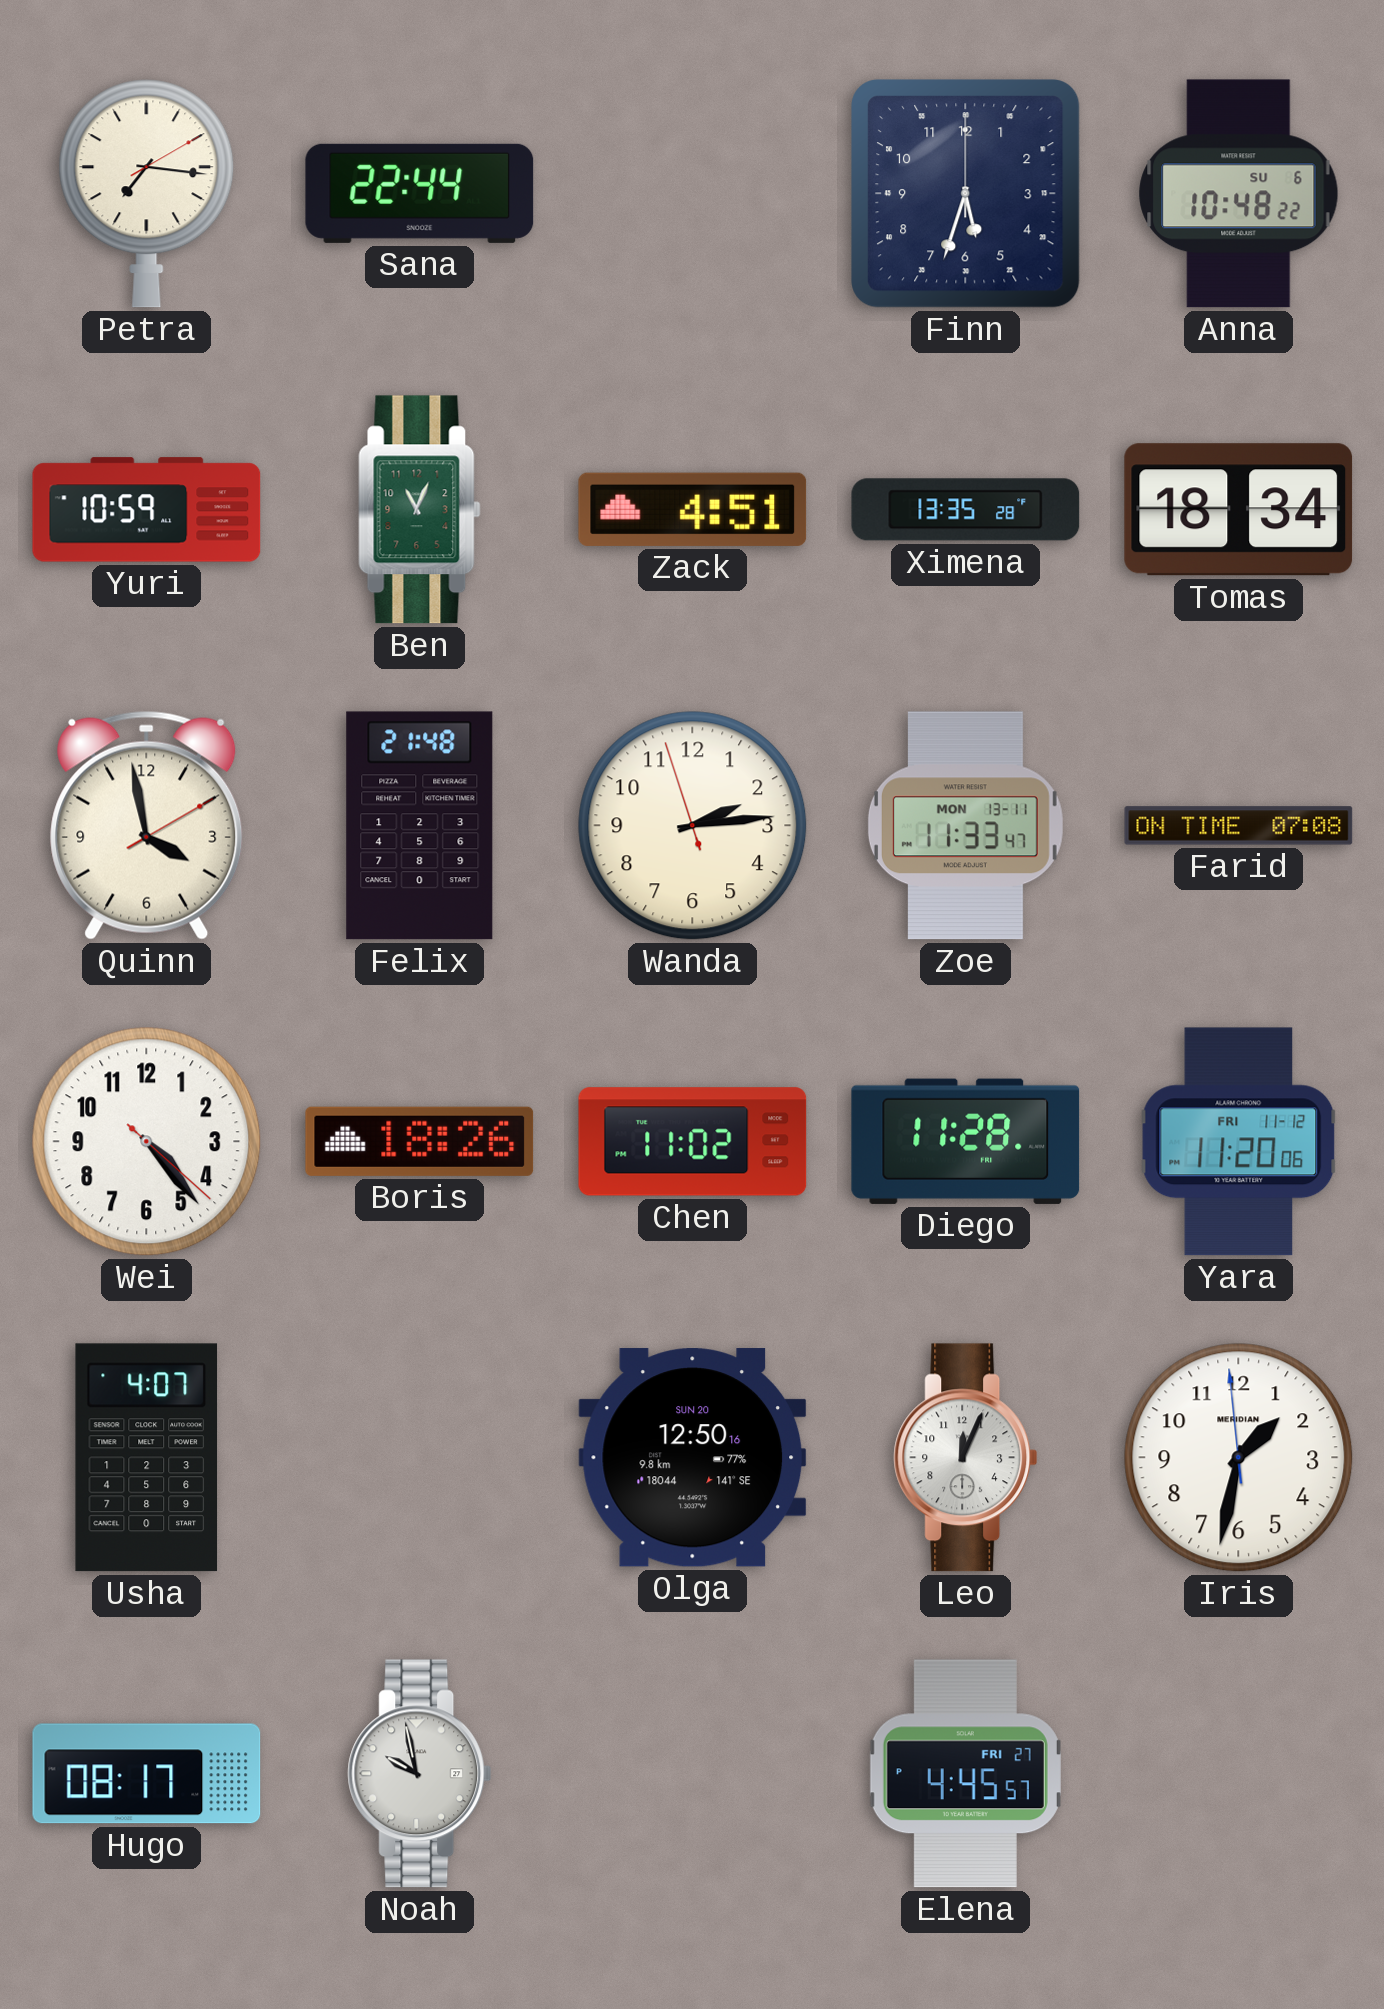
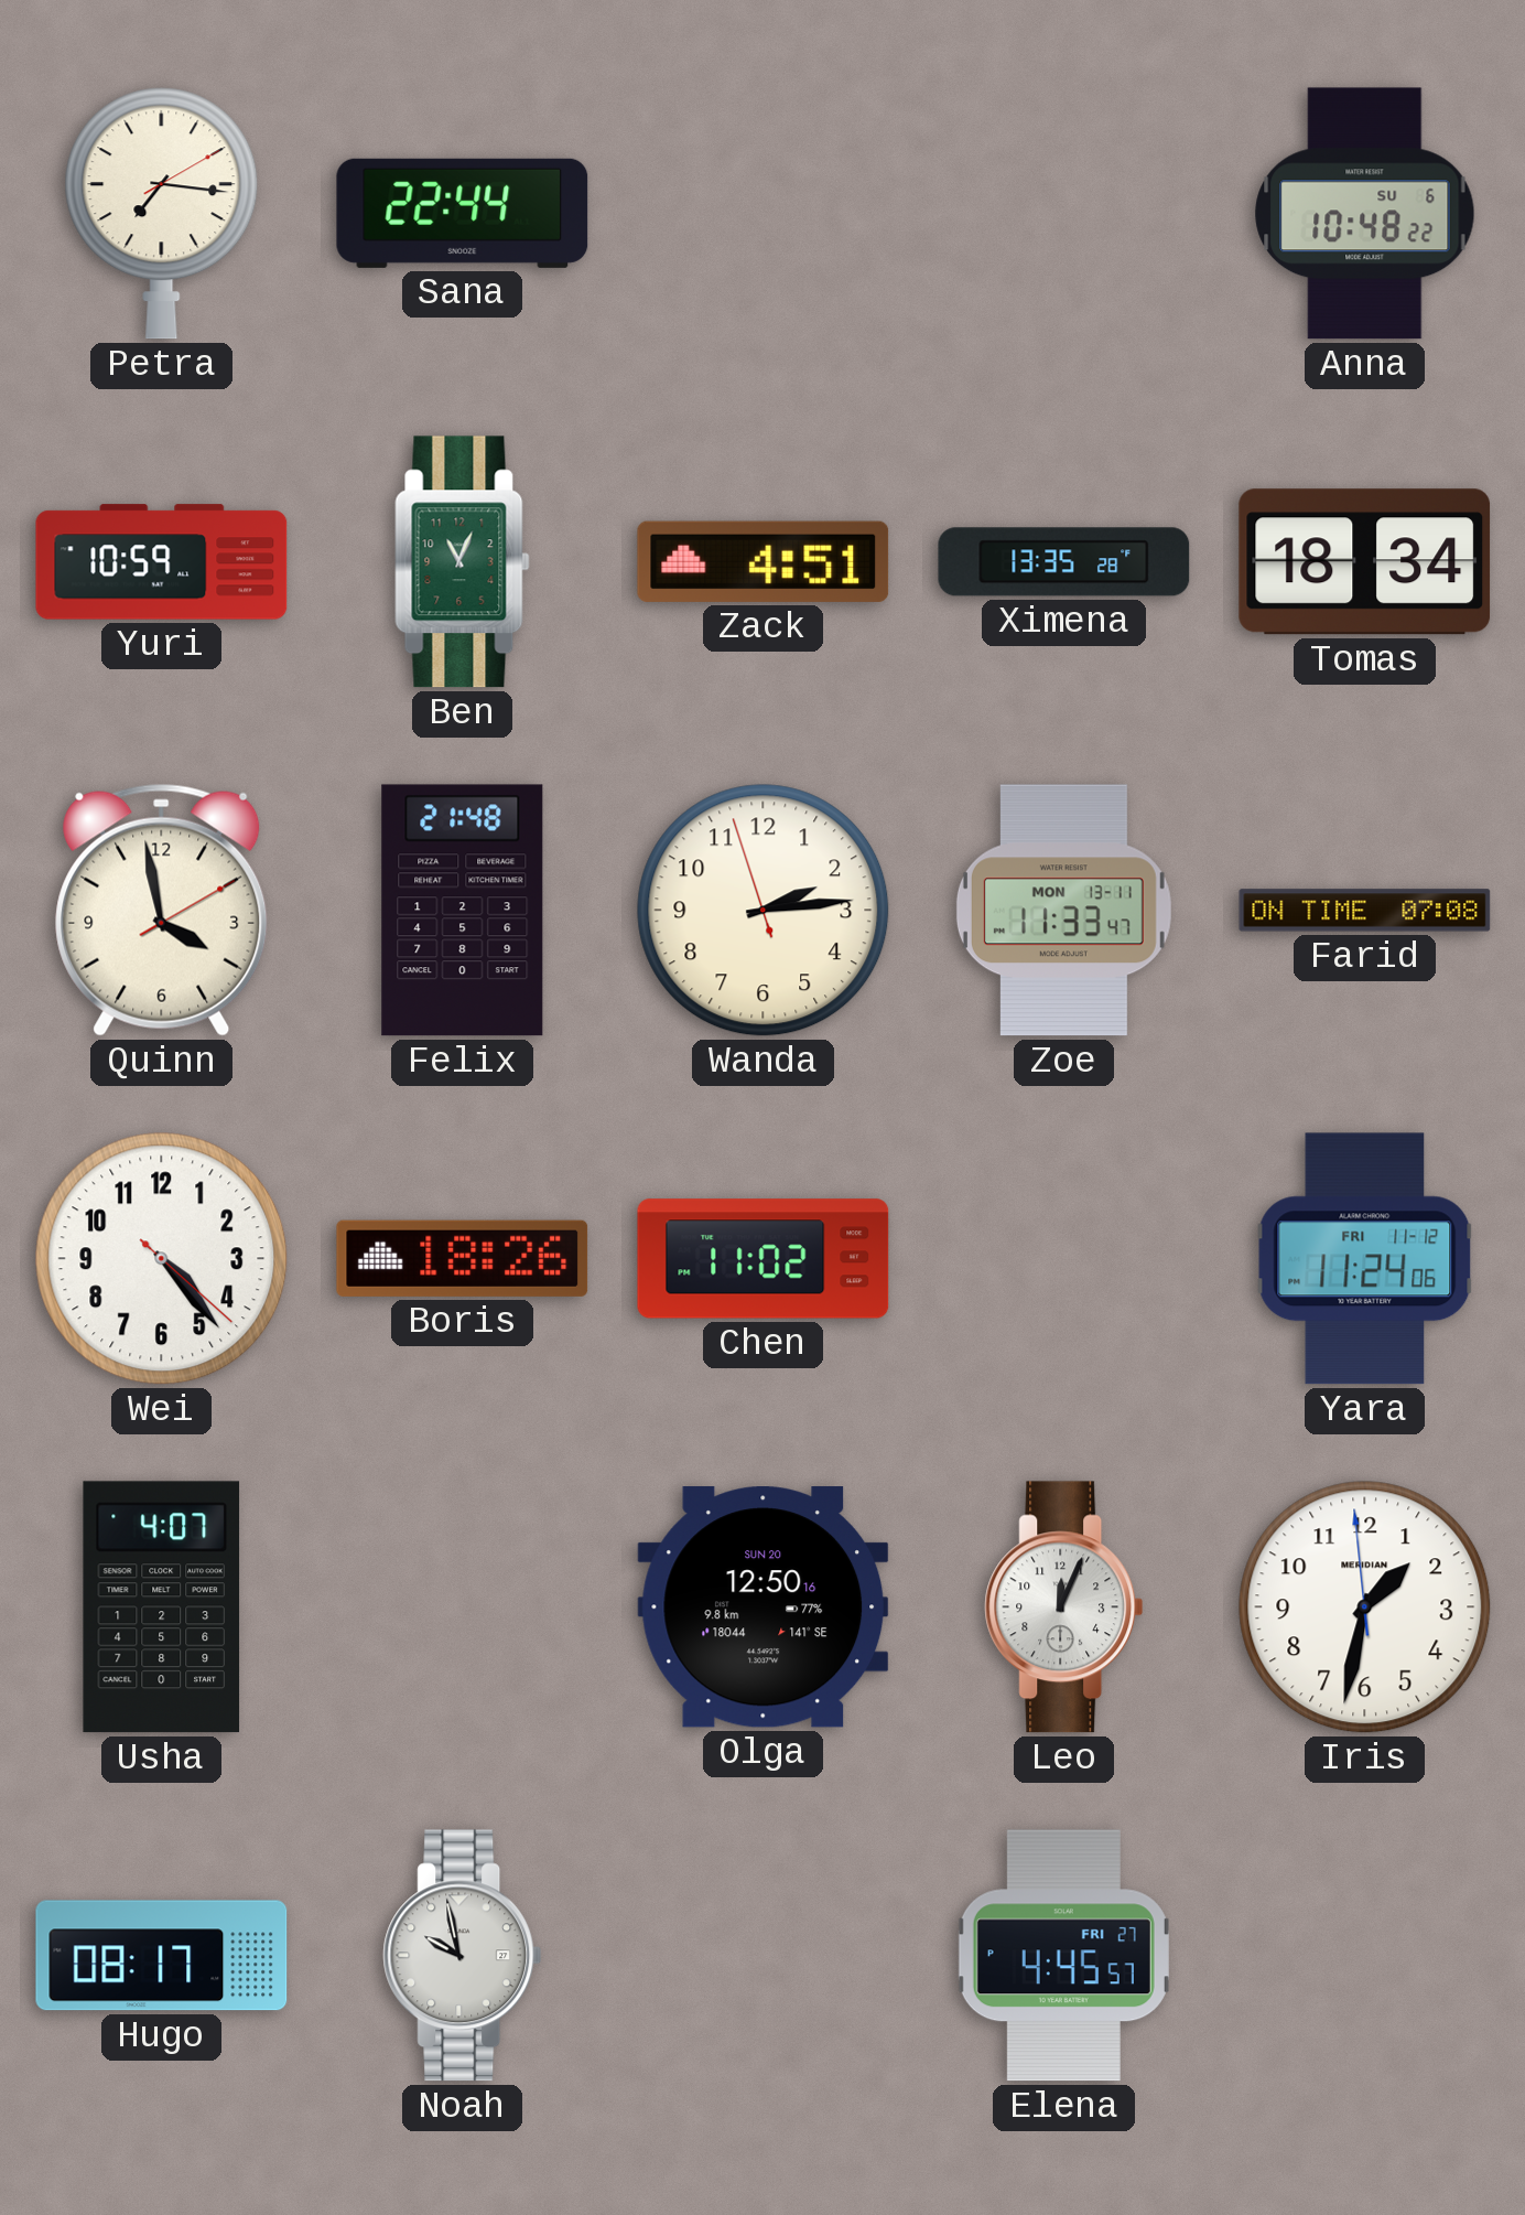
Finn: 5:33 -> none
Diego: 11:28 -> none
Yara: 11:20 -> 11:24
